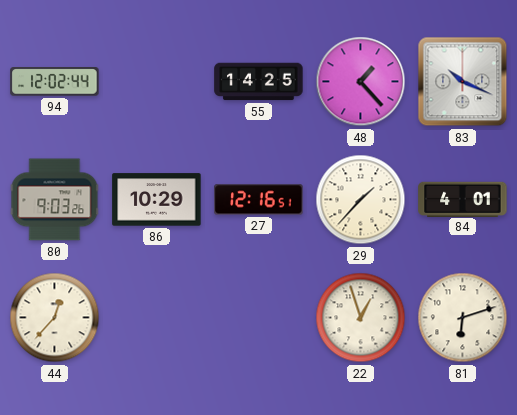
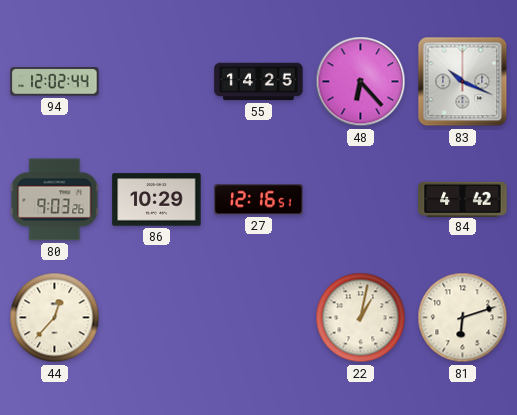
48: 1:23 -> 6:23
29: 1:37 -> none
84: 4:01 -> 4:42
22: 12:57 -> 1:02
